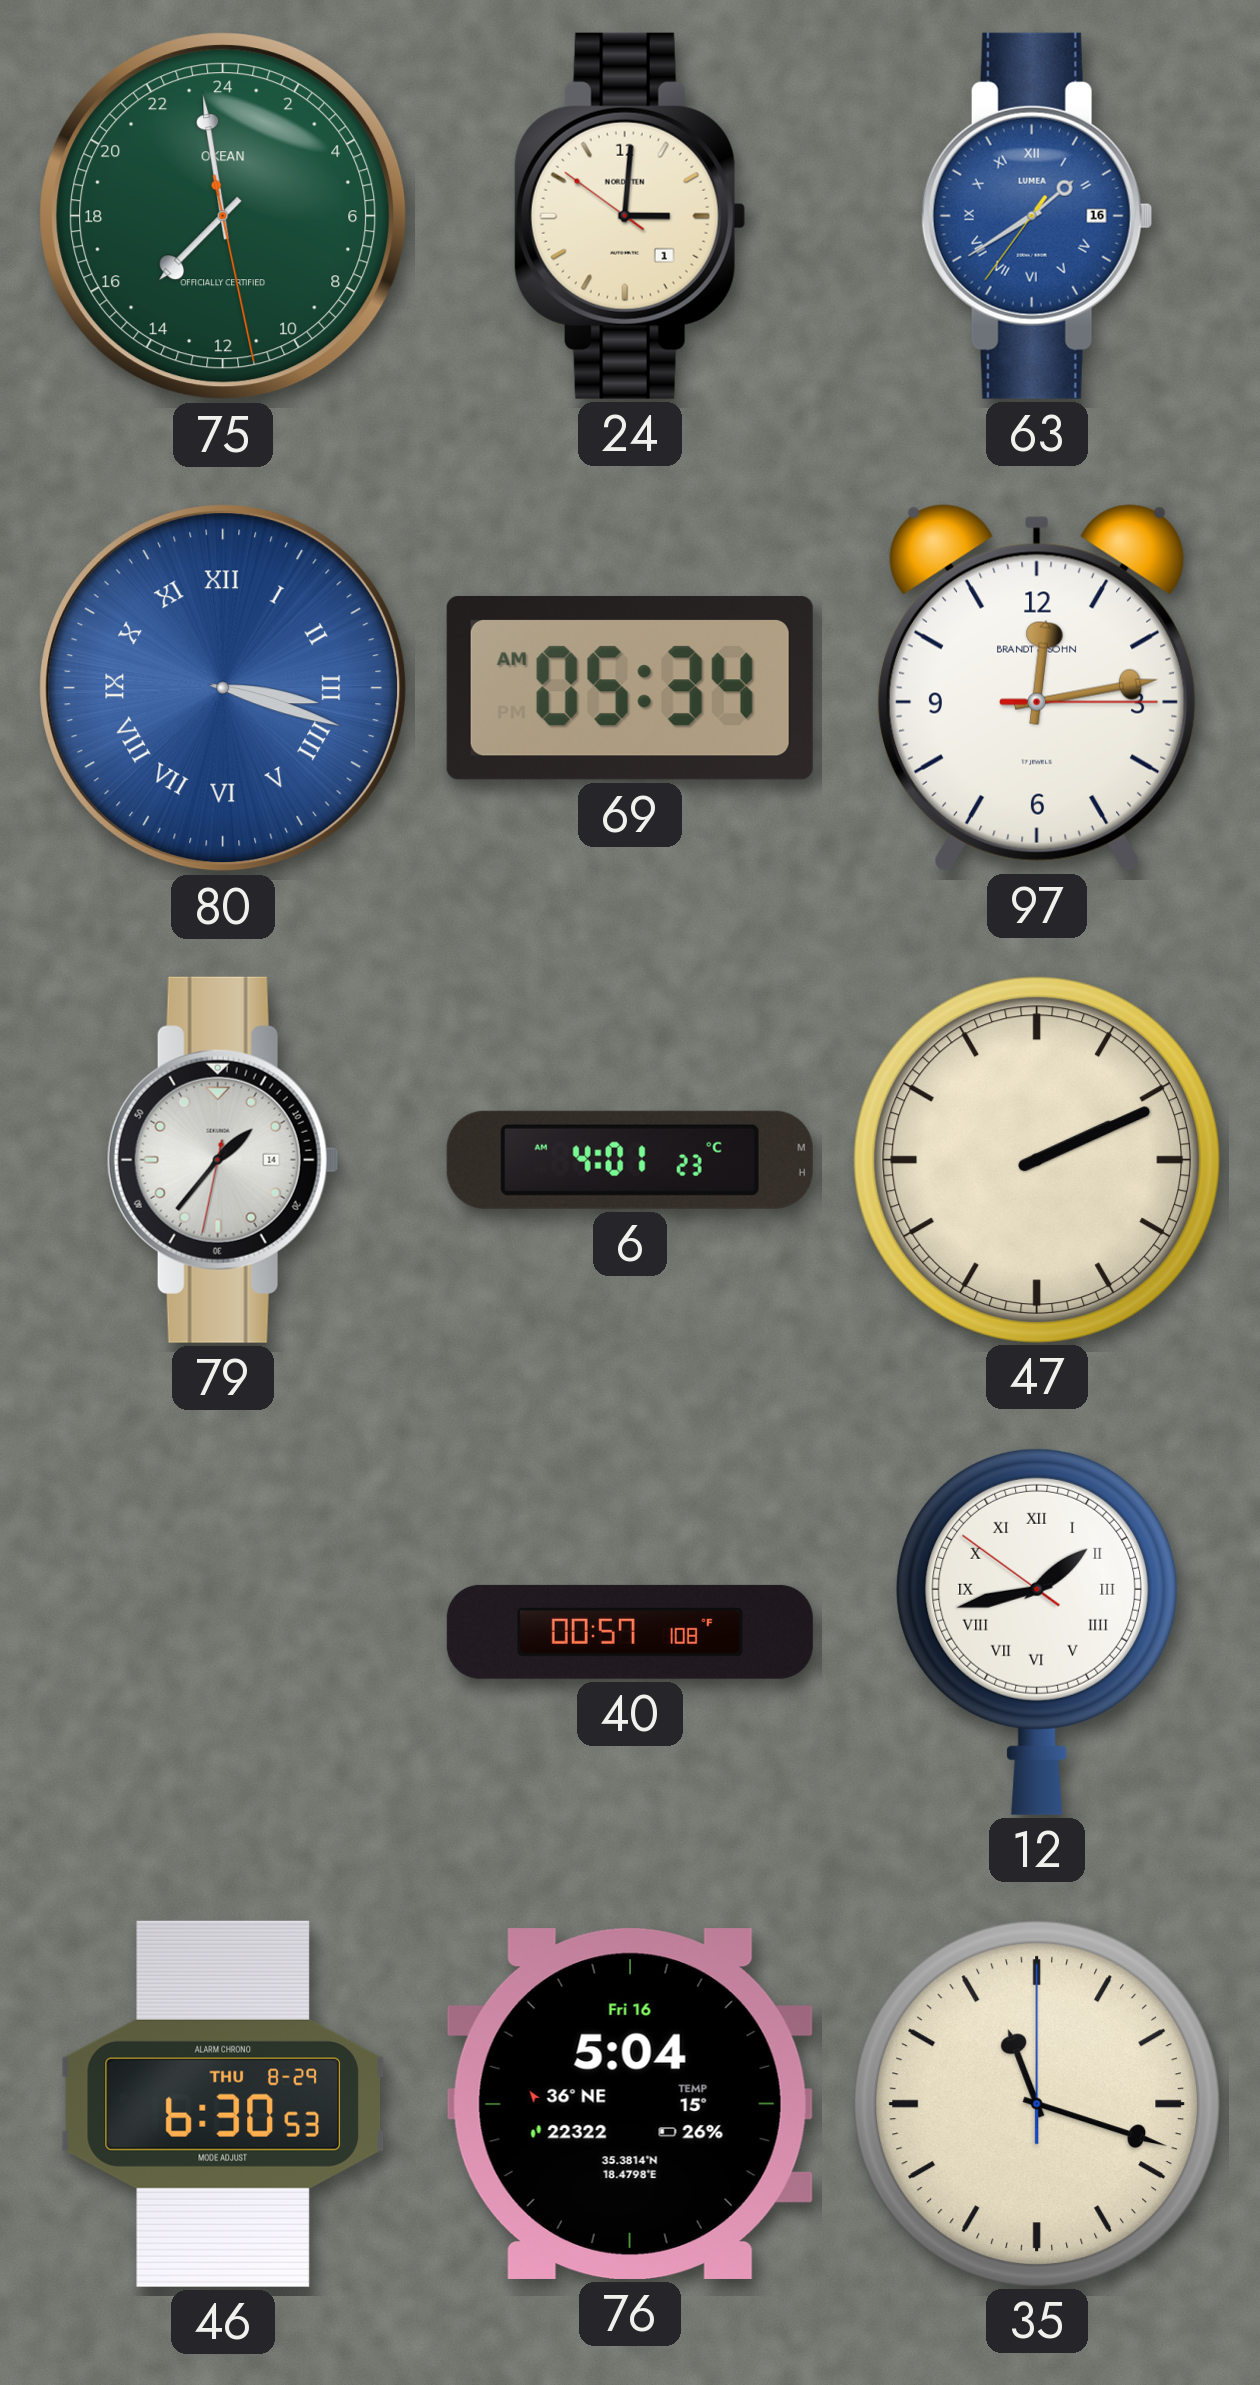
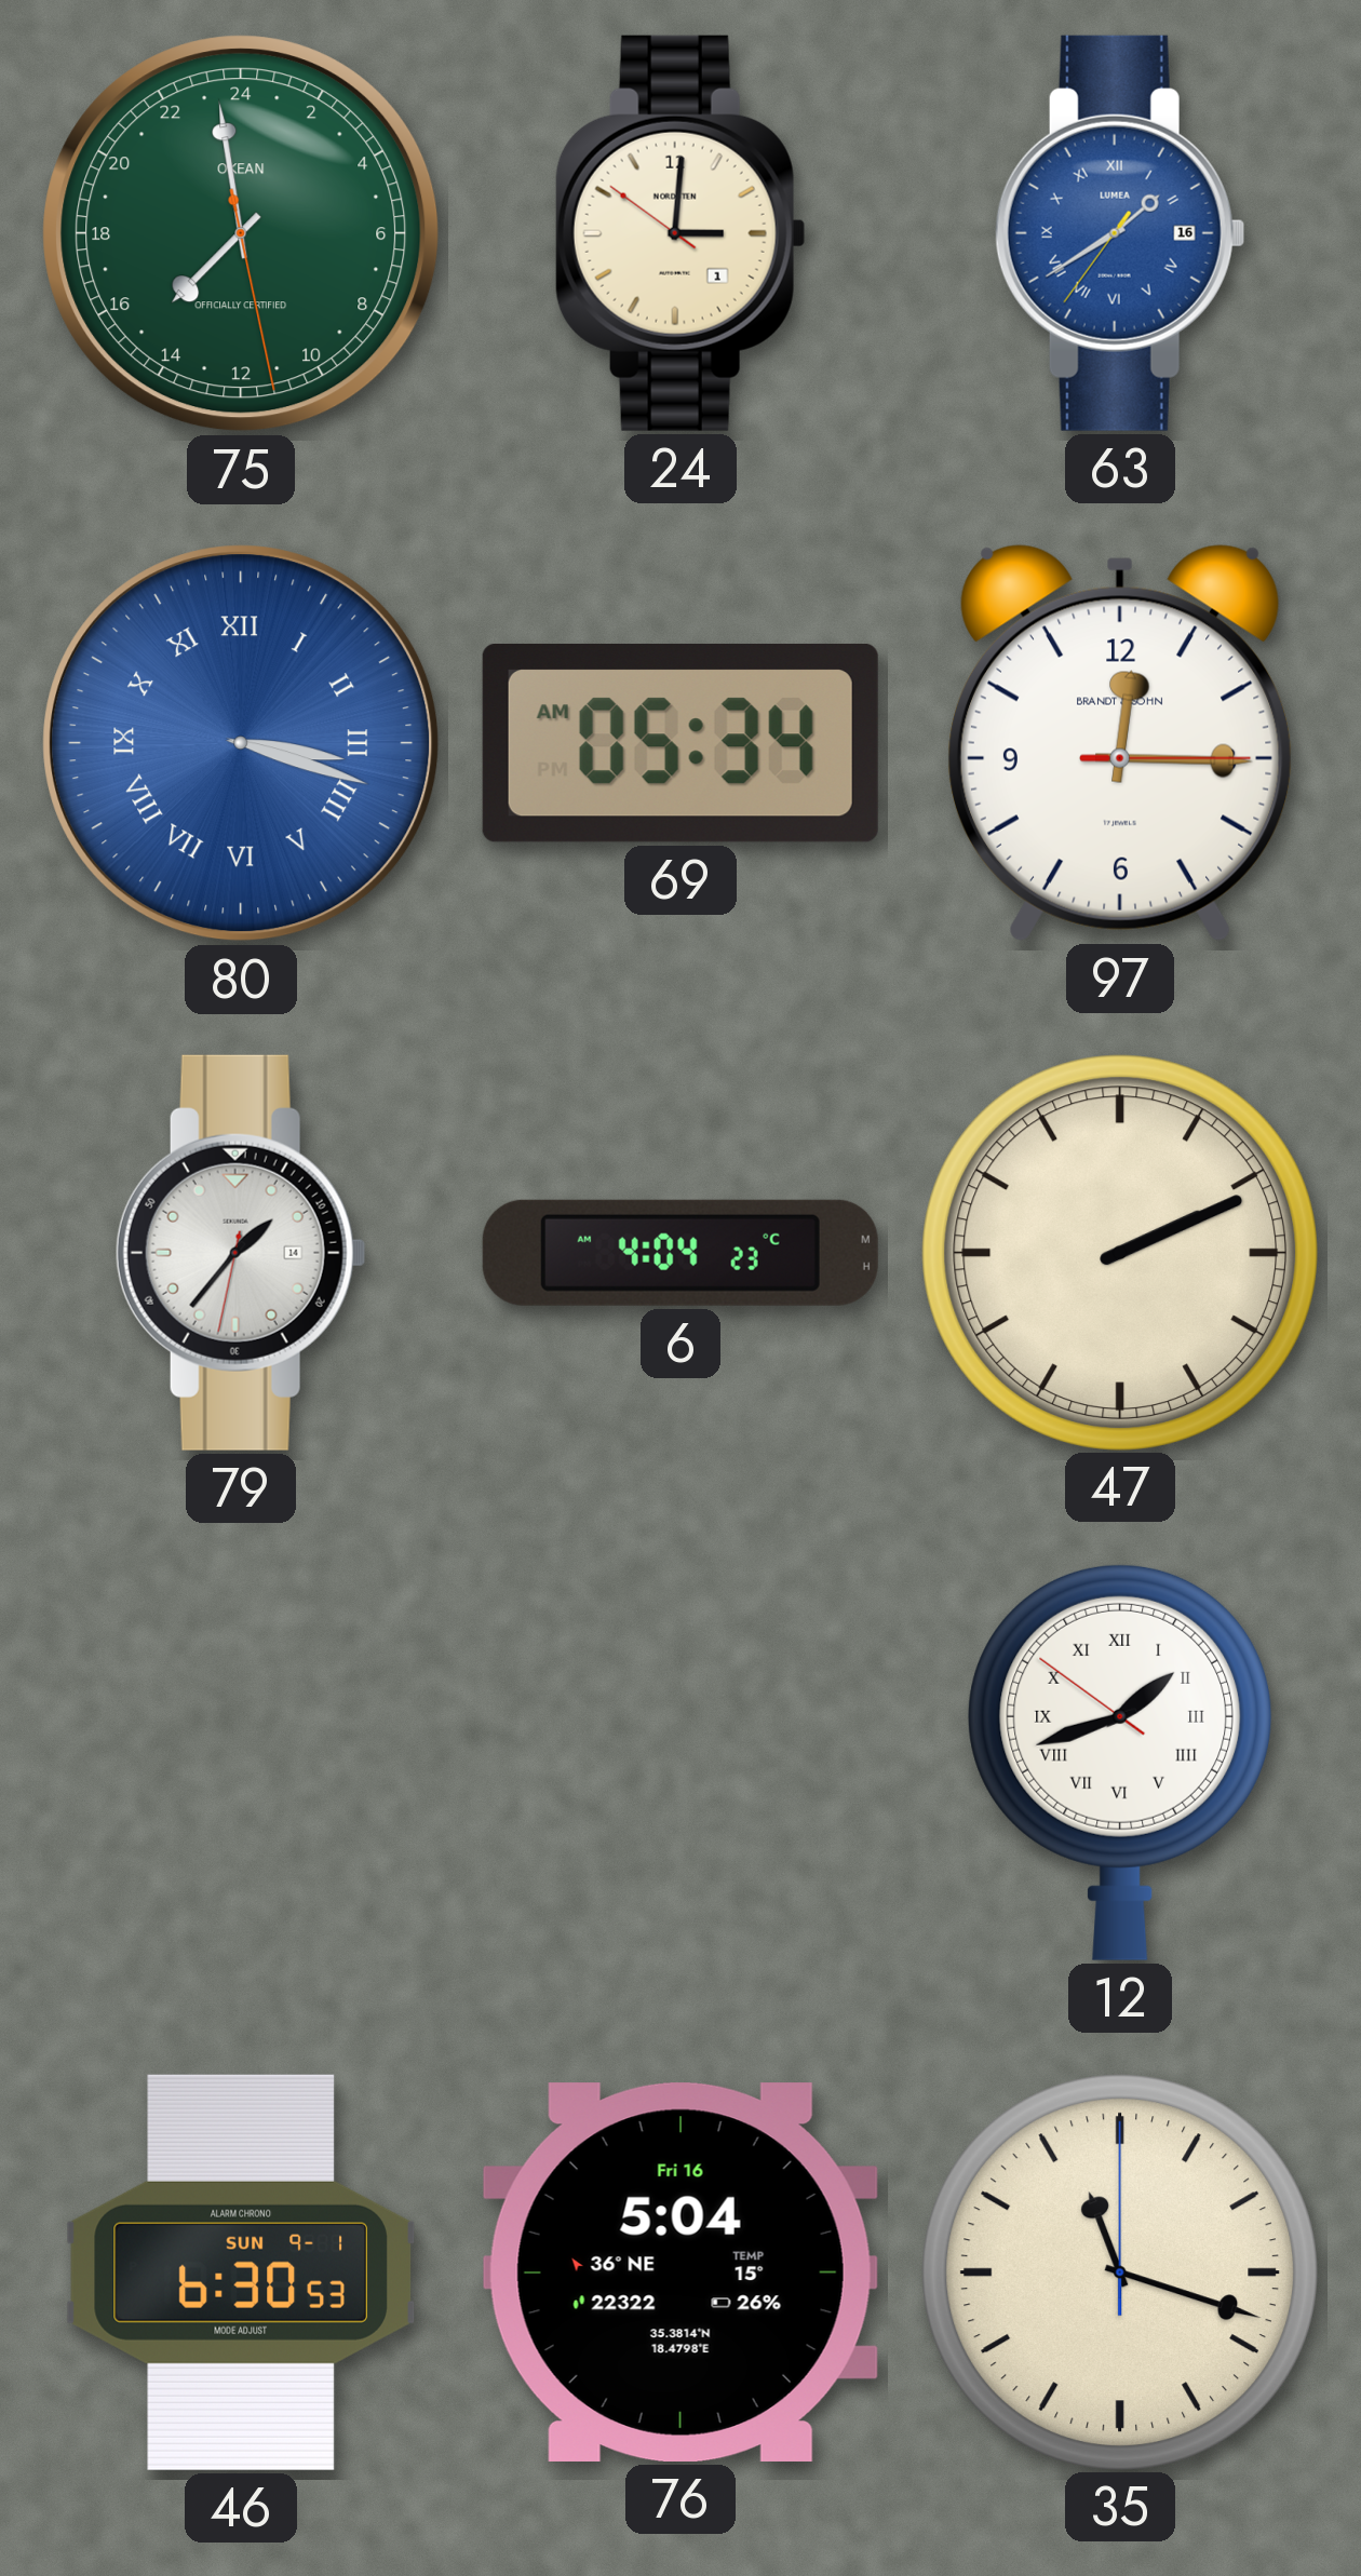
97: 12:13 -> 12:15
6: 4:01 -> 4:04
40: 00:57 -> none
12: 1:42 -> 1:41
46 date: THU 8-29 -> SUN 9-1
